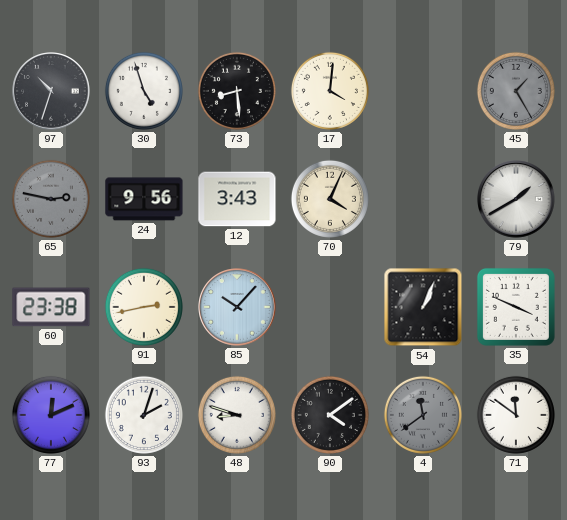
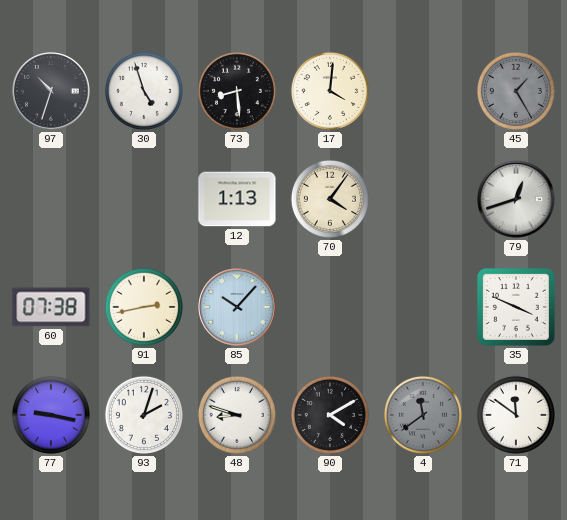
65: 2:47 -> none
24: 9:56 -> none
12: 3:43 -> 1:13
70: 4:04 -> 4:06
79: 1:40 -> 12:42
60: 23:38 -> 07:38
54: 1:04 -> none
77: 12:11 -> 9:17
90: 4:09 -> 4:10
